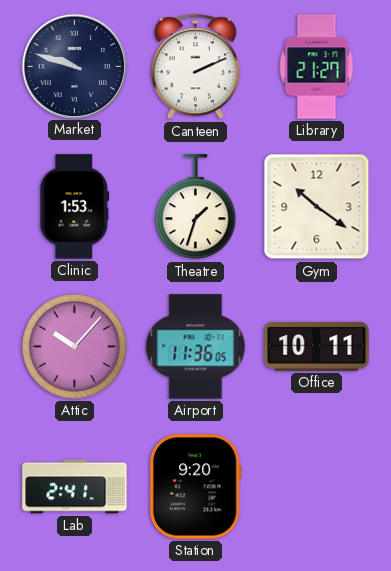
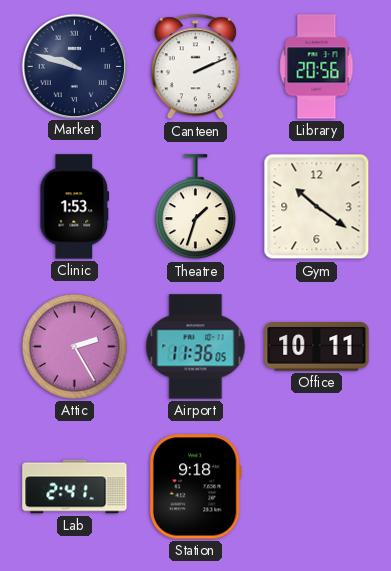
Library: 21:27 -> 20:56
Attic: 10:07 -> 2:25
Station: 9:20 -> 9:18
